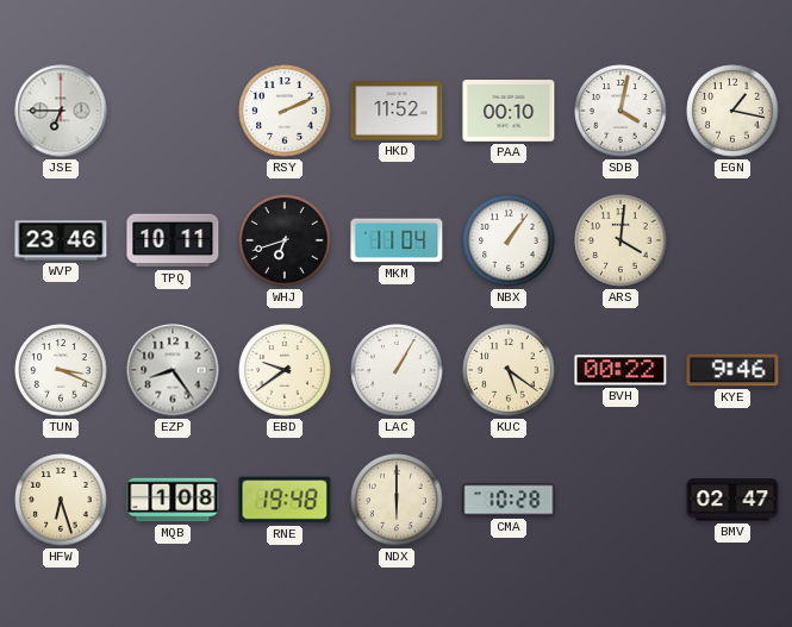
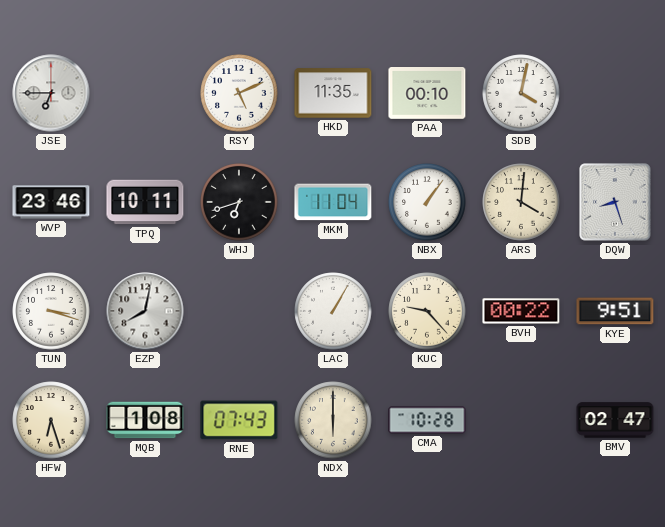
RSY: 2:11 -> 5:11
HKD: 11:52 -> 11:35
EGN: 1:17 -> none
DQW: none -> 8:27
TUN: 3:19 -> 3:18
EZP: 8:24 -> 8:02
EBD: 9:39 -> none
KUC: 5:21 -> 9:23
KYE: 9:46 -> 9:51
RNE: 19:48 -> 07:43
